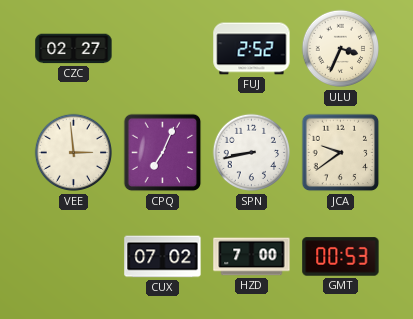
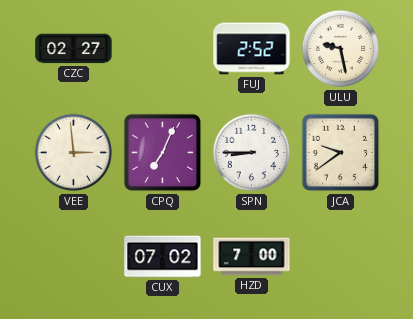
ULU: 3:34 -> 9:28
SPN: 8:43 -> 8:45
GMT: 00:53 -> none
